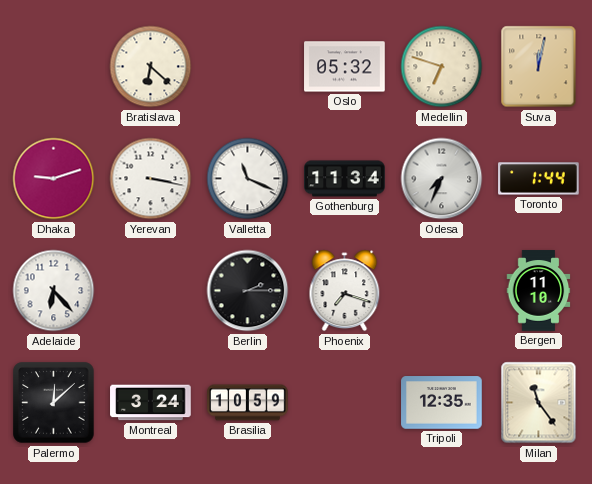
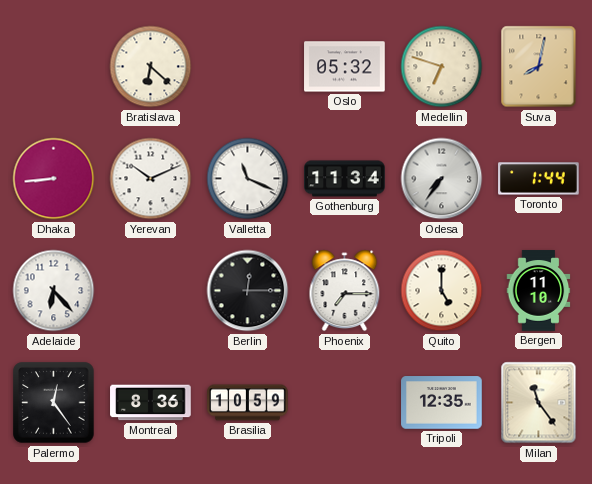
Suva: 12:02 -> 8:02
Dhaka: 9:12 -> 8:44
Yerevan: 3:17 -> 10:11
Odesa: 7:34 -> 7:36
Berlin: 2:15 -> 12:15
Phoenix: 7:18 -> 7:15
Quito: none -> 5:00
Palermo: 12:08 -> 12:24
Montreal: 3:24 -> 8:36
